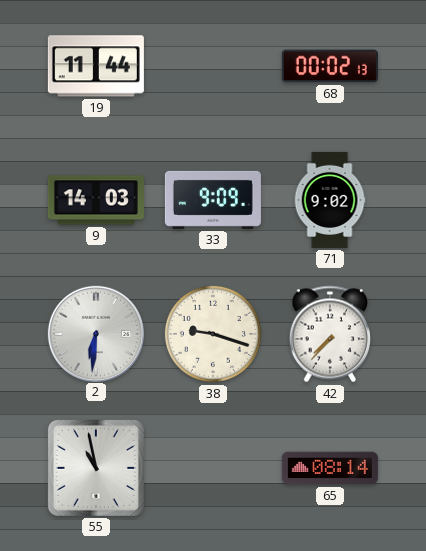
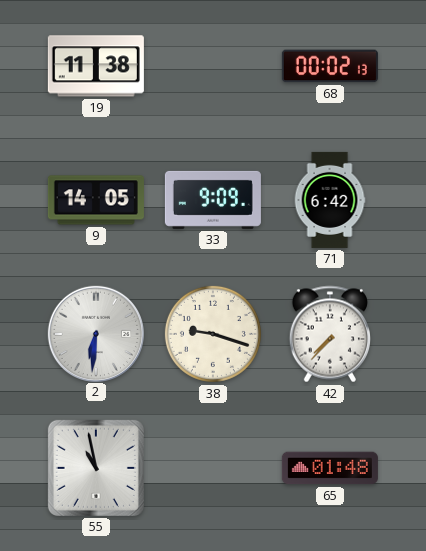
19: 11:44 -> 11:38
9: 14:03 -> 14:05
71: 9:02 -> 6:42
65: 08:14 -> 01:48
